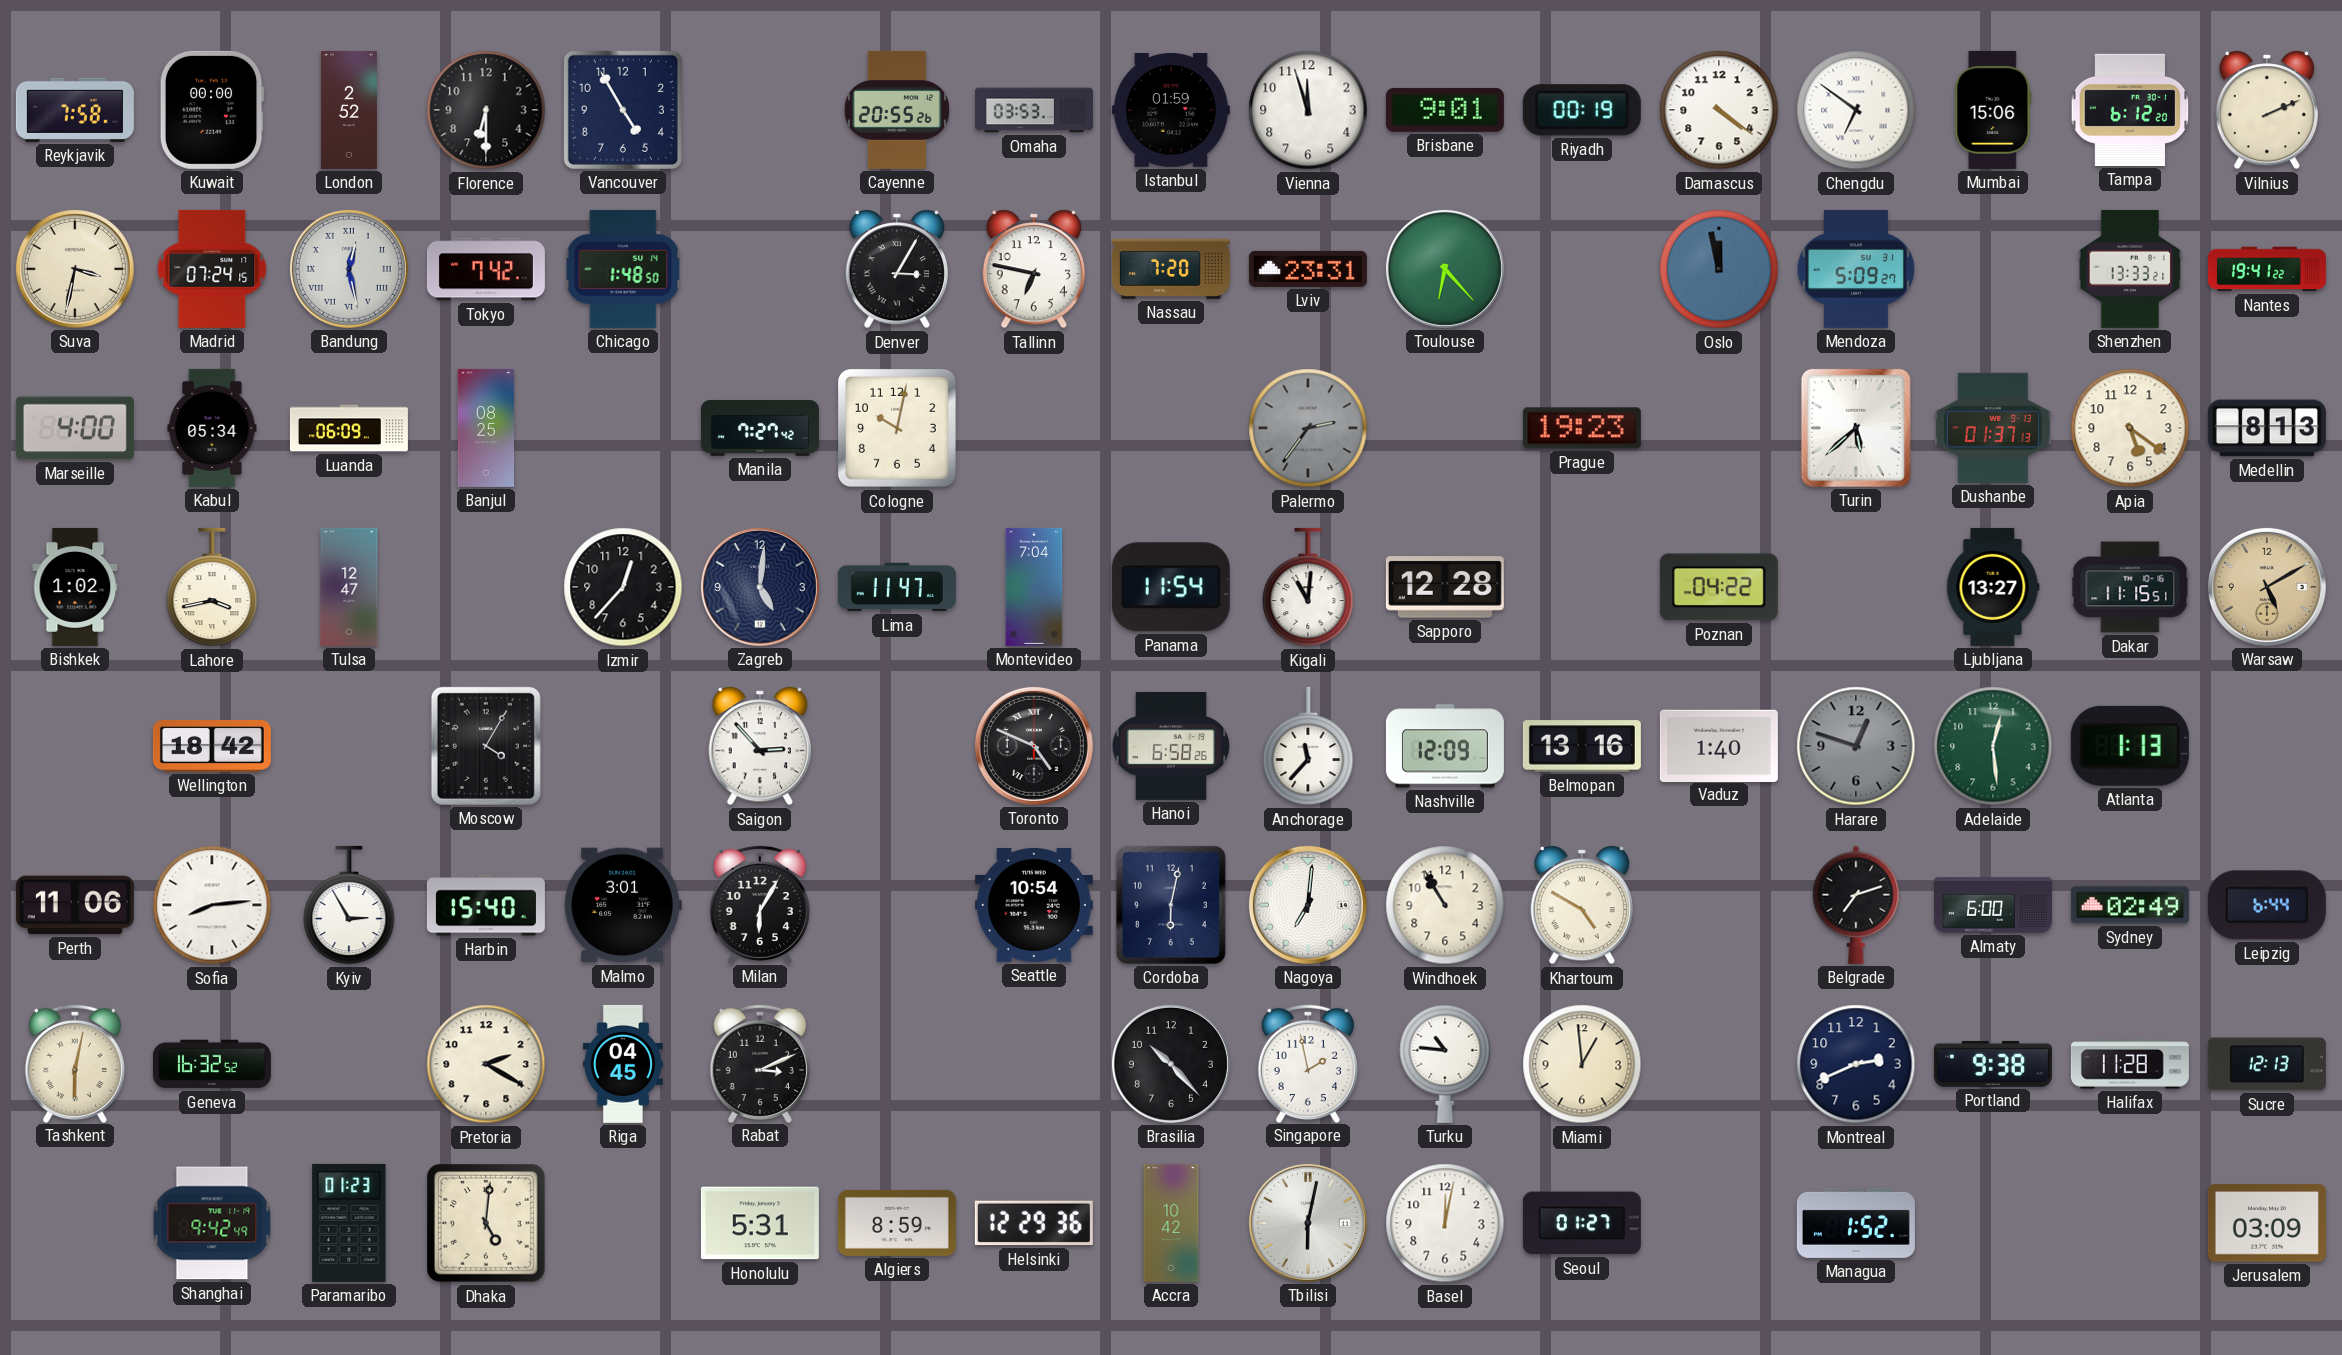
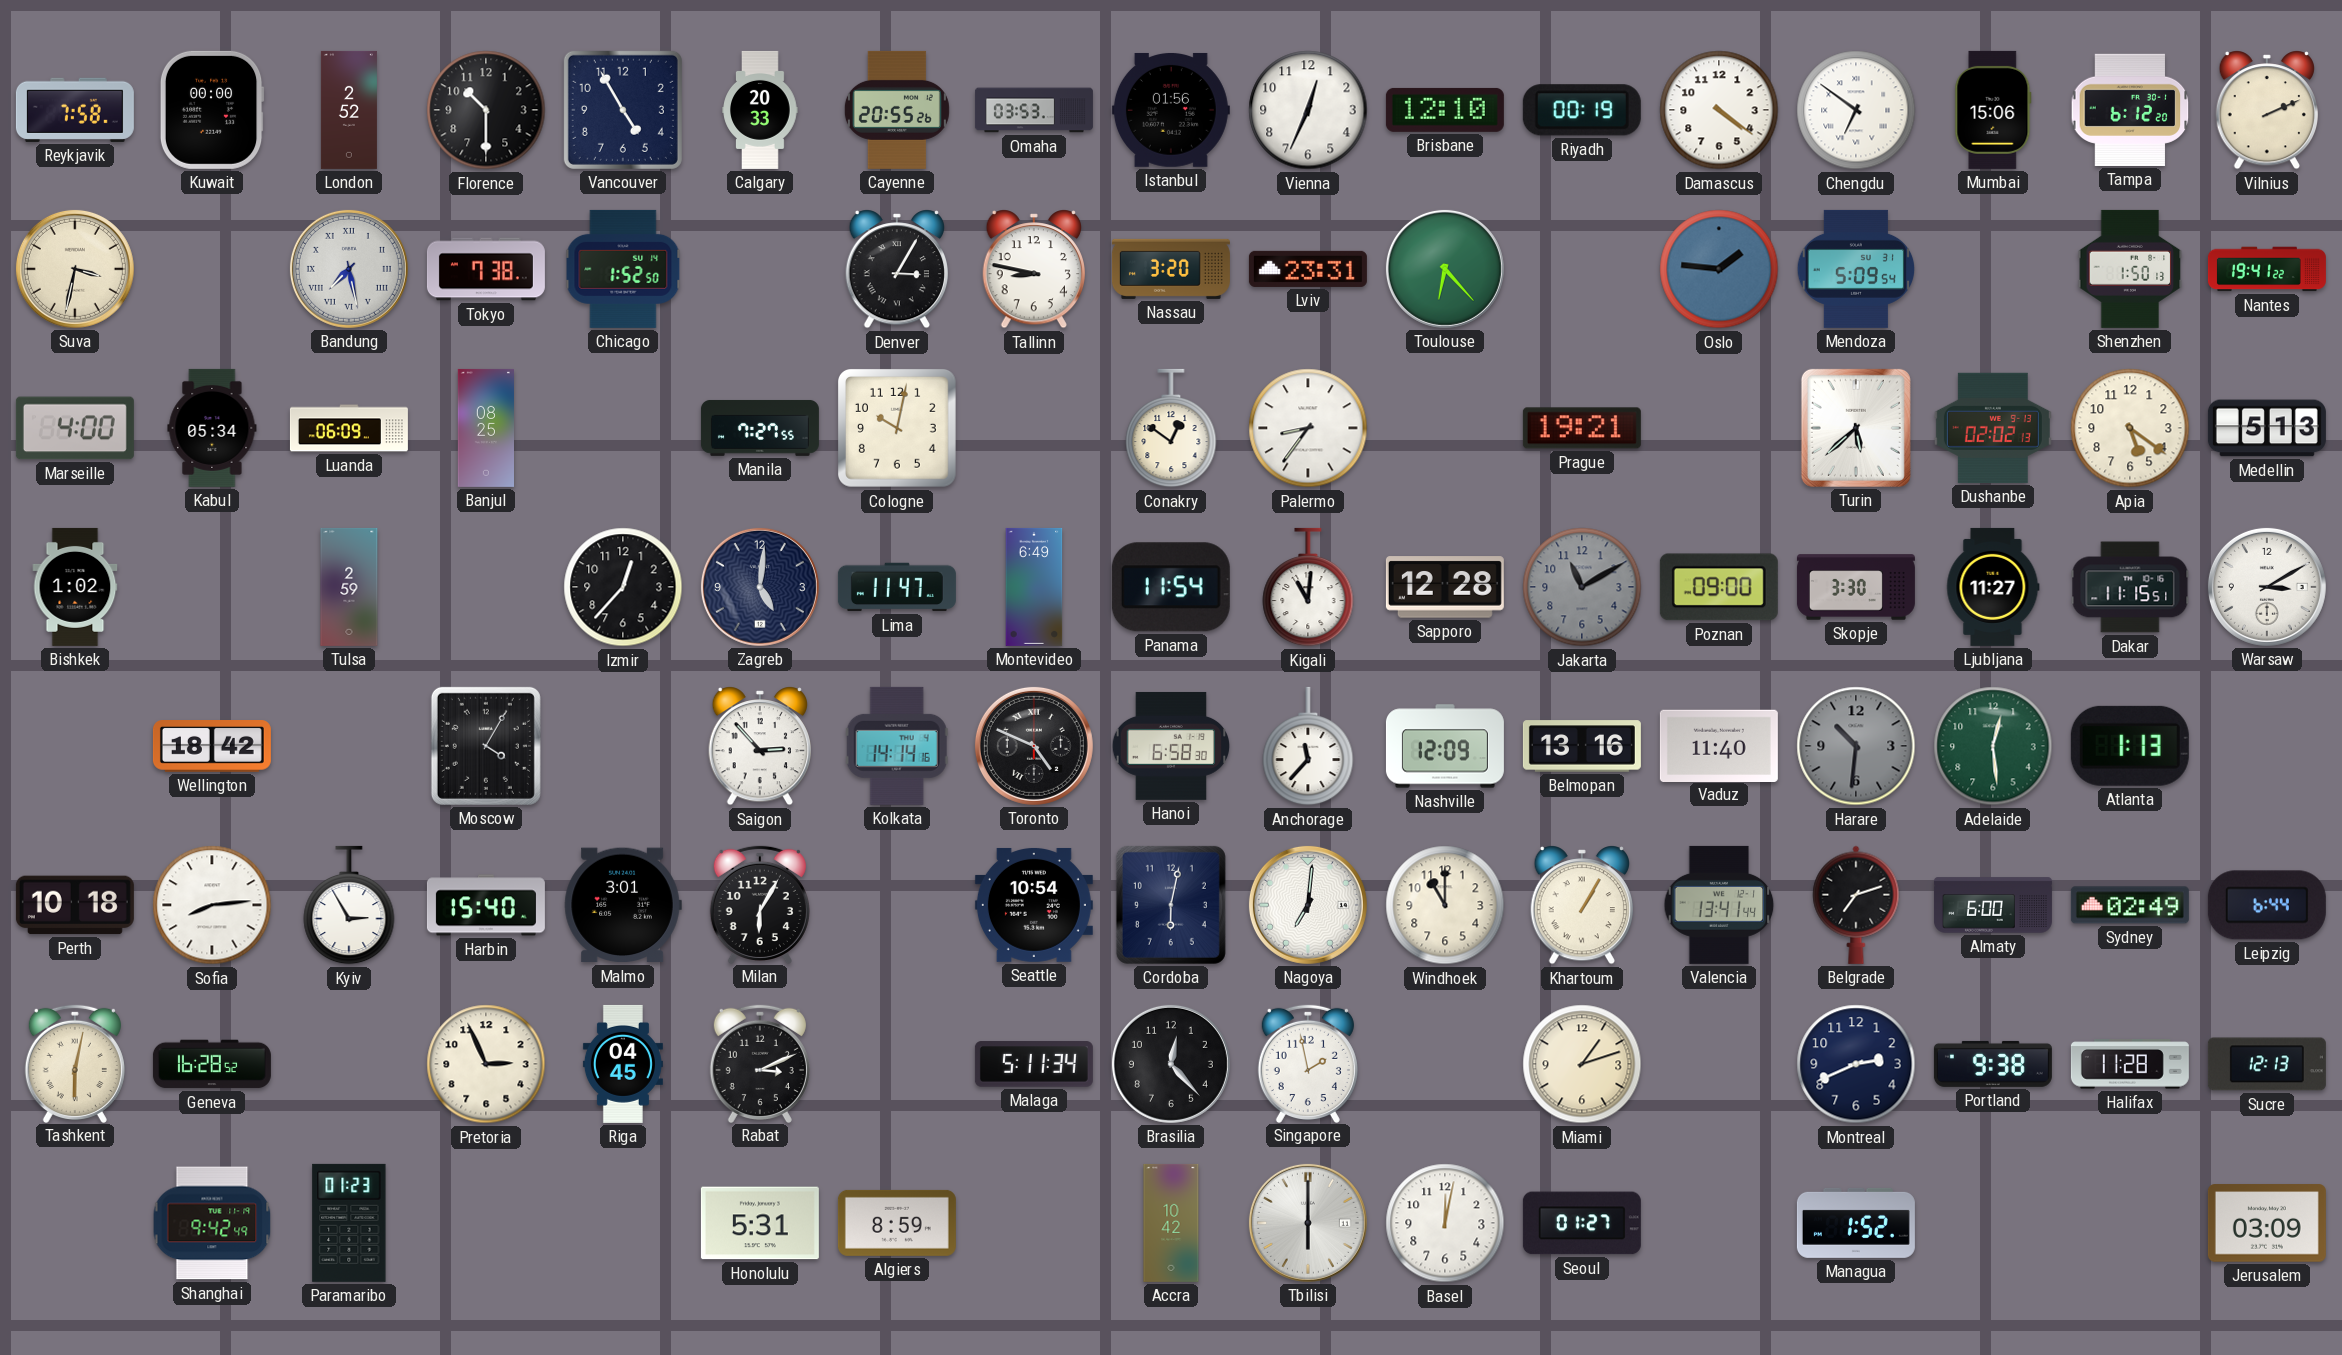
Florence: 6:30 -> 10:30
Calgary: none -> 20:33
Istanbul: 01:59 -> 01:56
Vienna: 11:57 -> 12:34
Brisbane: 9:01 -> 12:10
Madrid: 07:24 -> none
Bandung: 12:28 -> 7:28
Tokyo: 7:42 -> 7:38
Chicago: 1:48 -> 1:52
Tallinn: 6:47 -> 8:47
Nassau: 7:20 -> 3:20
Oslo: 11:58 -> 1:46
Mendoza: 5:09:27 -> 5:09:54
Shenzhen: 13:33 -> 1:50
Manila: 7:27:42 -> 7:27:55
Conakry: none -> 12:51
Palermo: 2:36 -> 8:36
Palermo dial: grey -> white
Prague: 19:23 -> 19:21
Dushanbe: 01:37 -> 02:02
Medellin: 8:13 -> 5:13
Lahore: 3:43 -> none
Tulsa: 12:47 -> 2:59
Montevideo: 7:04 -> 6:49
Jakarta: none -> 11:10
Poznan: 04:22 -> 09:00
Skopje: none -> 3:30
Ljubljana: 13:27 -> 11:27
Warsaw: 5:10 -> 3:10
Warsaw dial: champagne -> white
Kolkata: none -> 14:14
Hanoi: 6:58:26 -> 6:58:30
Vaduz: 1:40 -> 11:40
Harare: 12:48 -> 10:31
Perth: 11:06 -> 10:18
Windhoek: 10:55 -> 11:00
Khartoum: 4:50 -> 1:05
Valencia: none -> 13:41
Geneva: 16:32 -> 16:28
Pretoria: 2:20 -> 2:56
Malaga: none -> 5:11
Brasilia: 10:23 -> 12:23
Turku: 10:46 -> none
Miami: 12:59 -> 1:12
Dhaka: 5:01 -> none
Helsinki: 12:29 -> none
Tbilisi: 6:02 -> 6:00
